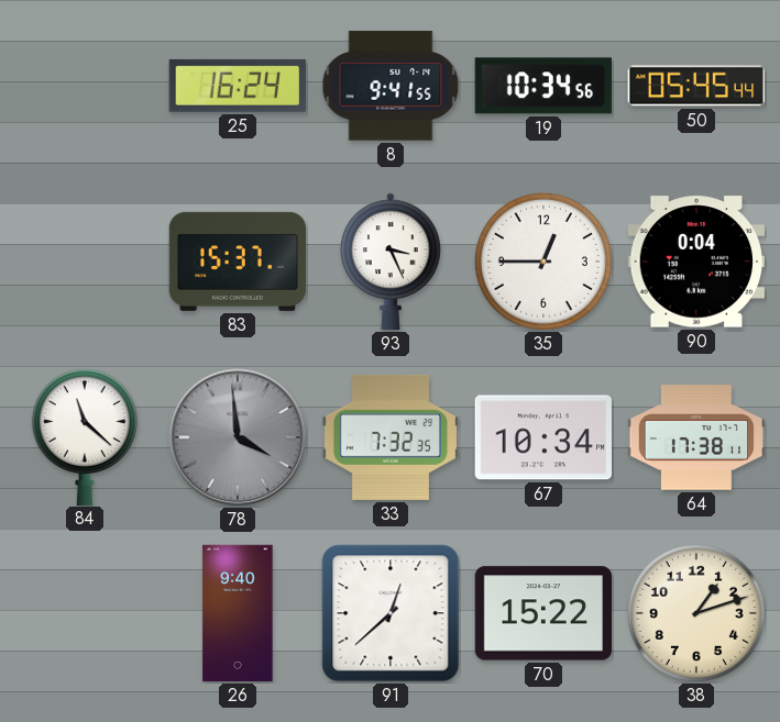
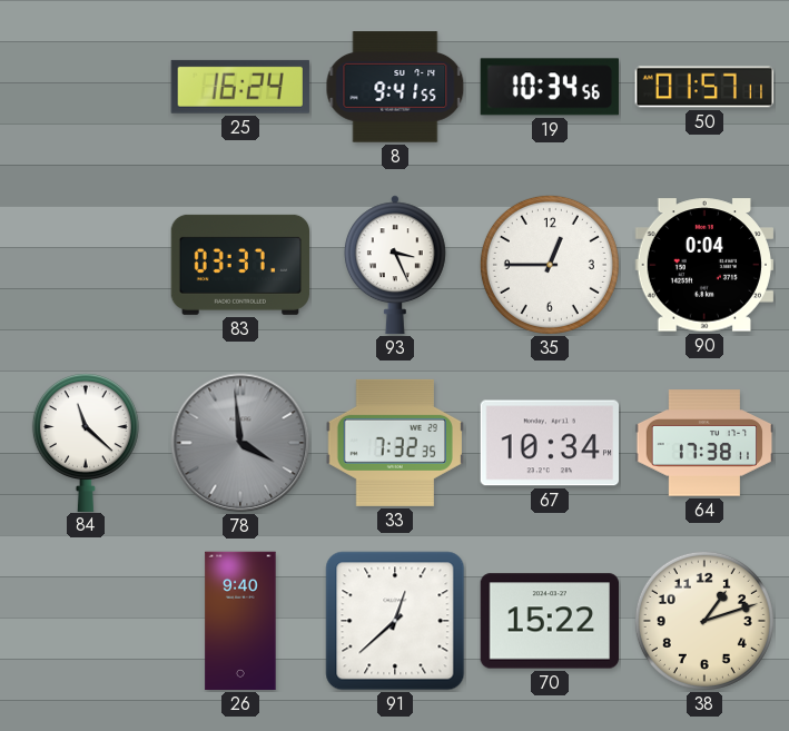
50: 05:45 -> 01:57
83: 15:37 -> 03:37
